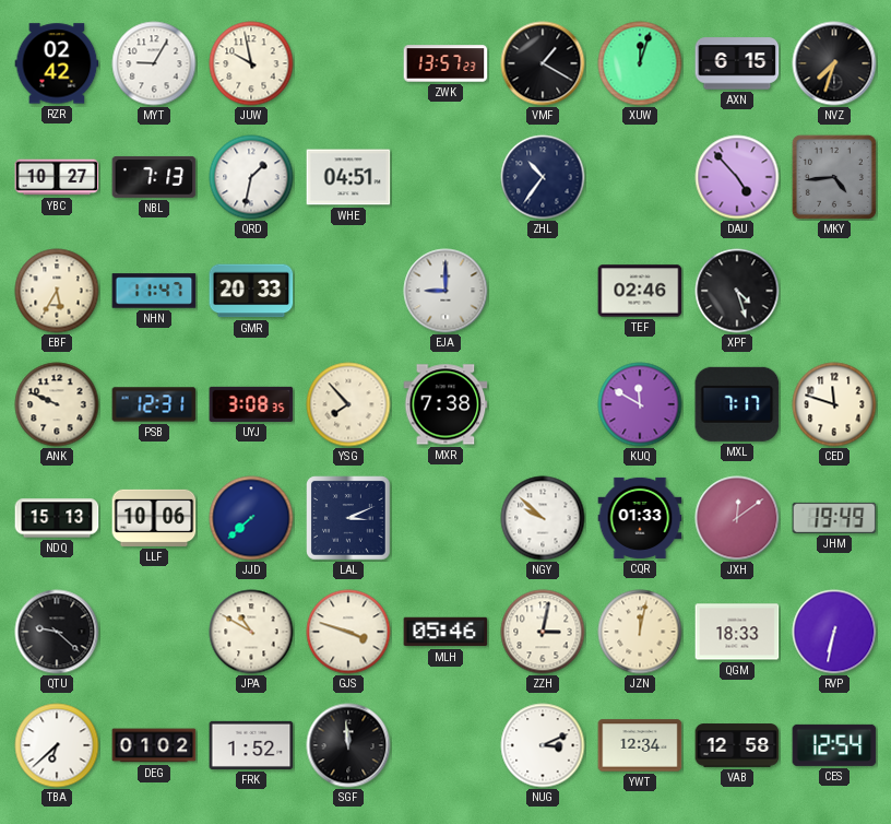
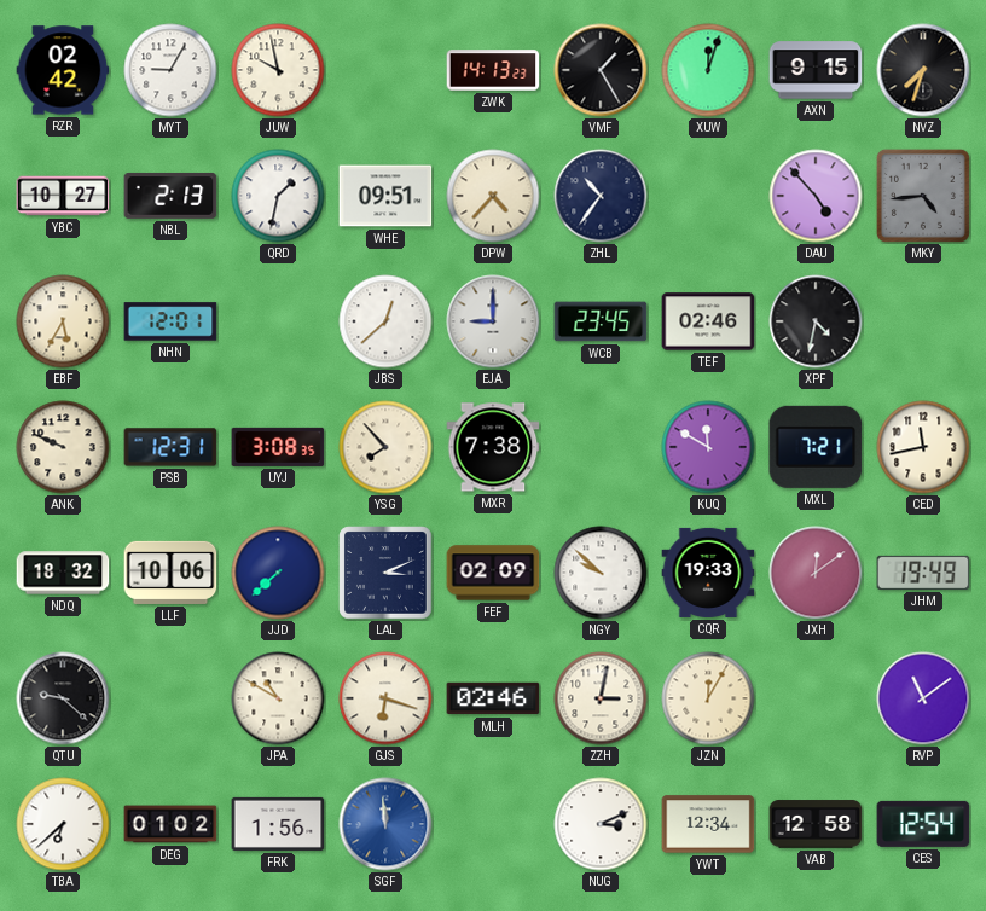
ZWK: 13:57 -> 14:13
VMF: 1:20 -> 1:25
AXN: 6:15 -> 9:15
NBL: 7:13 -> 2:13
WHE: 04:51 -> 09:51
DPW: none -> 4:37
NHN: 11:47 -> 12:01
GMR: 20:33 -> none
JBS: none -> 12:38
WCB: none -> 23:45
XPF: 4:27 -> 4:32
MXL: 7:17 -> 7:21
CED: 11:48 -> 11:43
NDQ: 15:13 -> 18:32
FEF: none -> 02:09
CQR: 01:33 -> 19:33
GJS: 3:48 -> 6:18
MLH: 05:46 -> 02:46
JZN: 12:02 -> 12:05
QGM: 18:33 -> none
RVP: 6:32 -> 11:09
FRK: 1:52 -> 1:56
SGF dial: black -> blue
